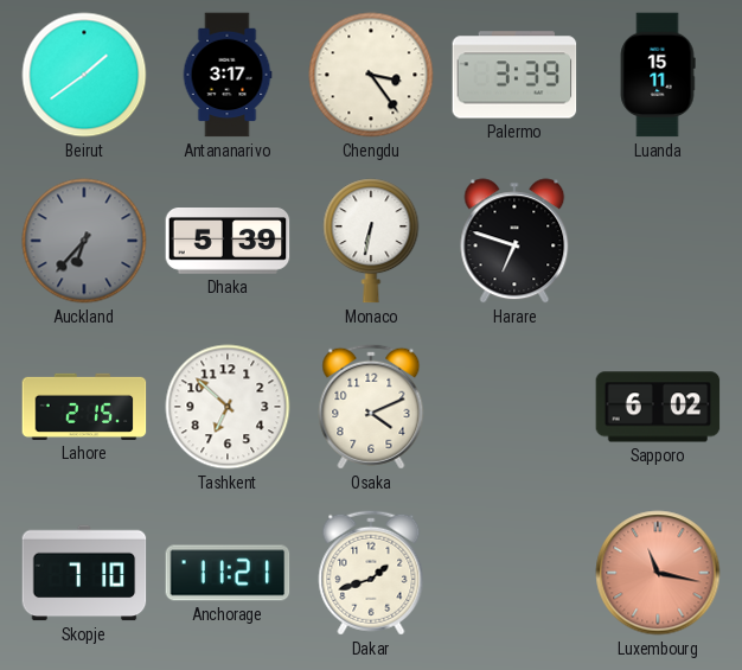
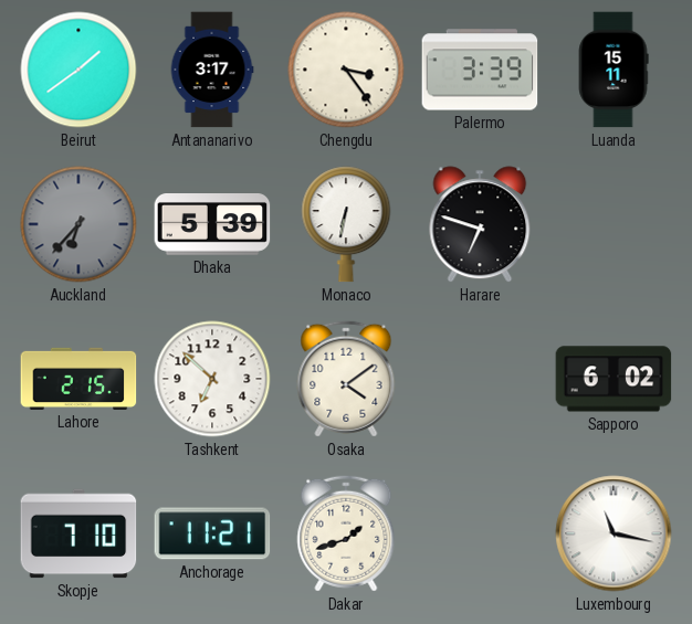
Osaka: 4:11 -> 4:09
Luxembourg dial: salmon -> white
